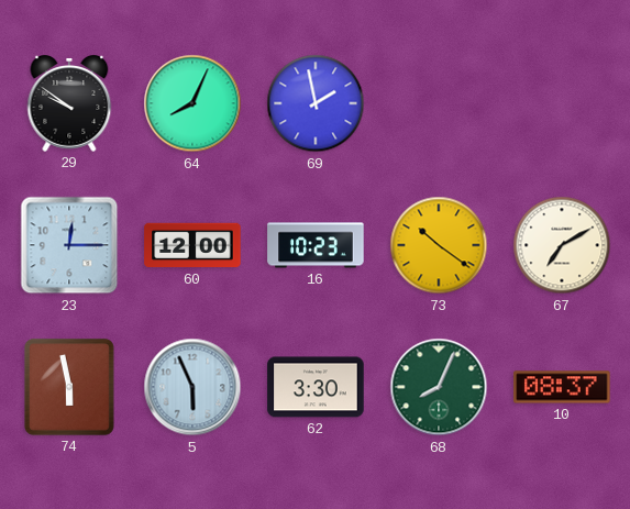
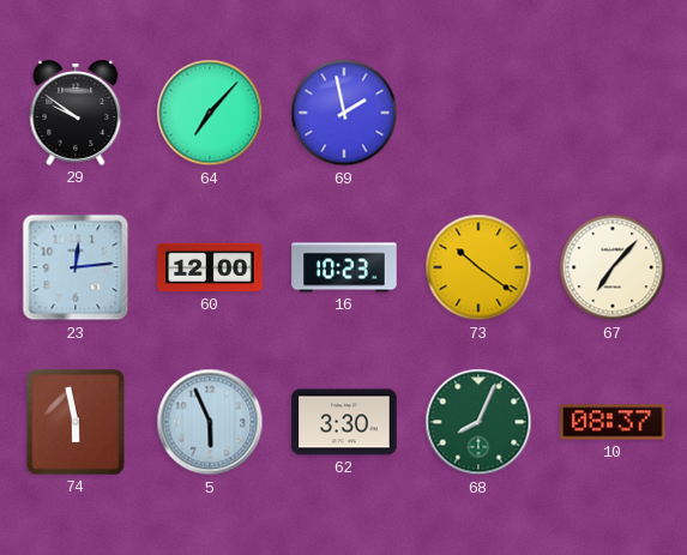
64: 8:04 -> 7:07
23: 12:15 -> 12:14
67: 7:10 -> 7:07
